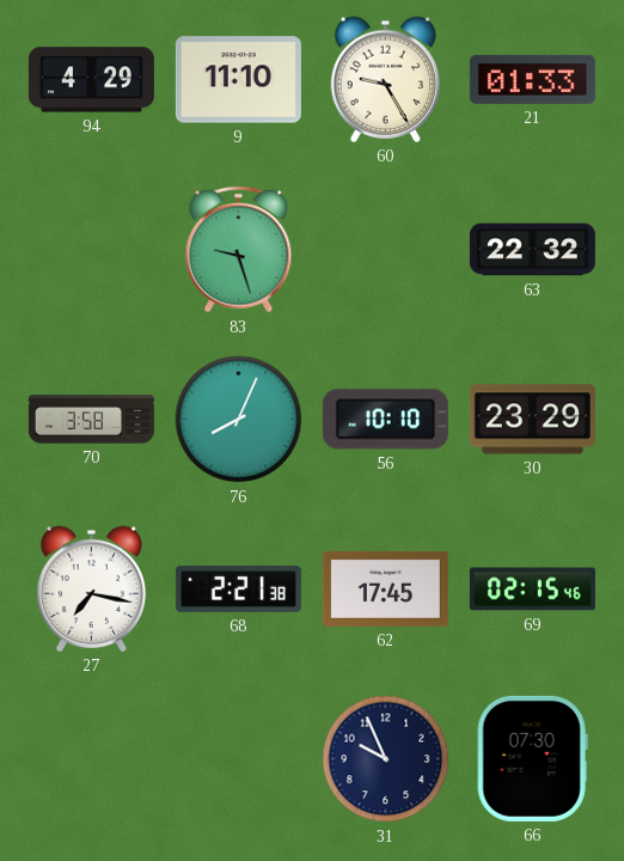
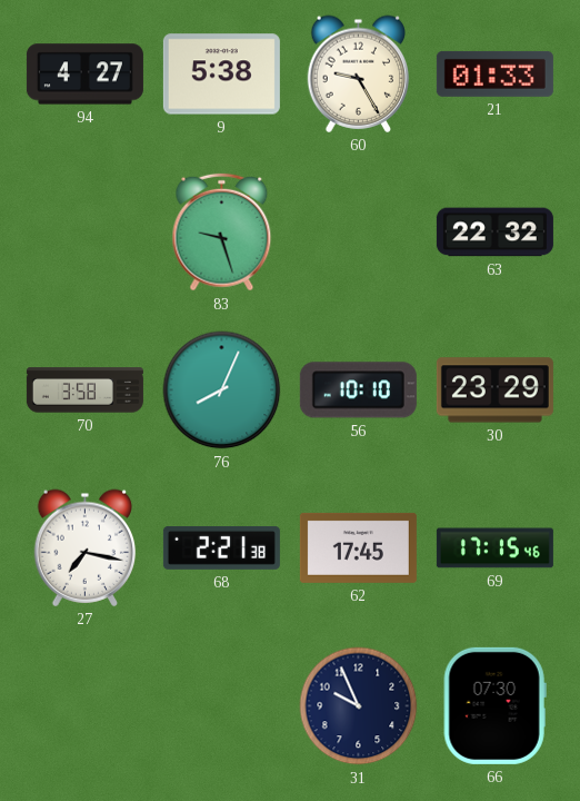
94: 4:29 -> 4:27
9: 11:10 -> 5:38
69: 02:15 -> 17:15
